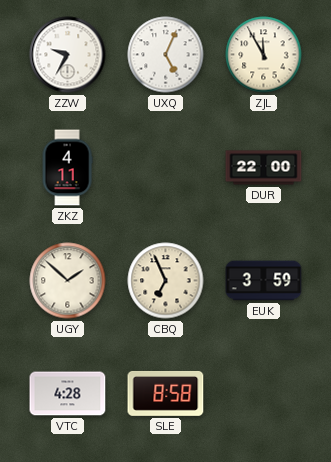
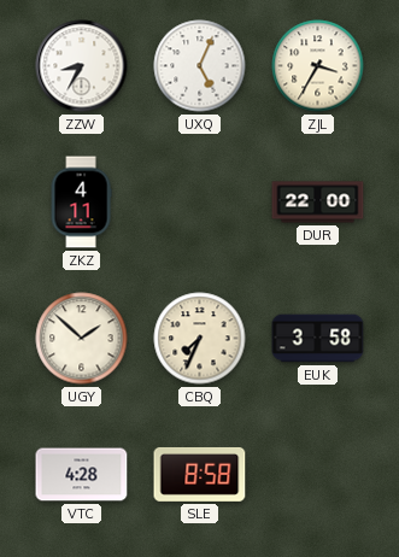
ZZW: 9:35 -> 8:35
ZJL: 11:55 -> 3:35
CBQ: 6:56 -> 7:34
EUK: 3:59 -> 3:58
